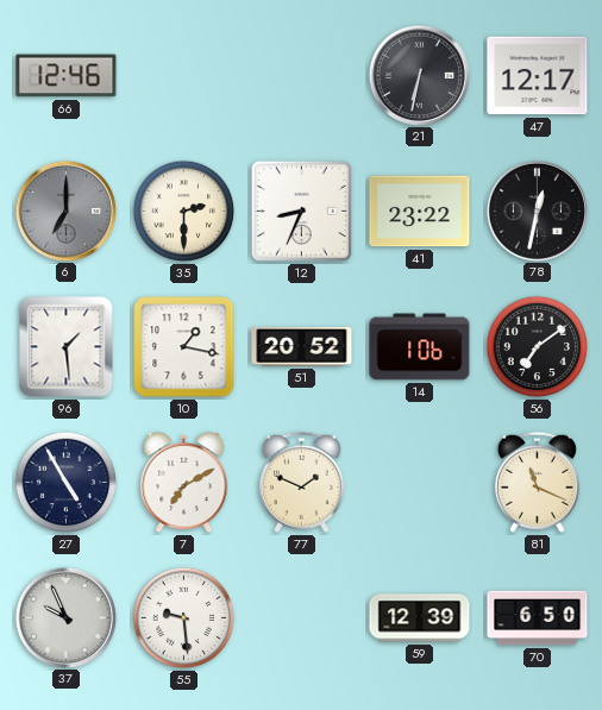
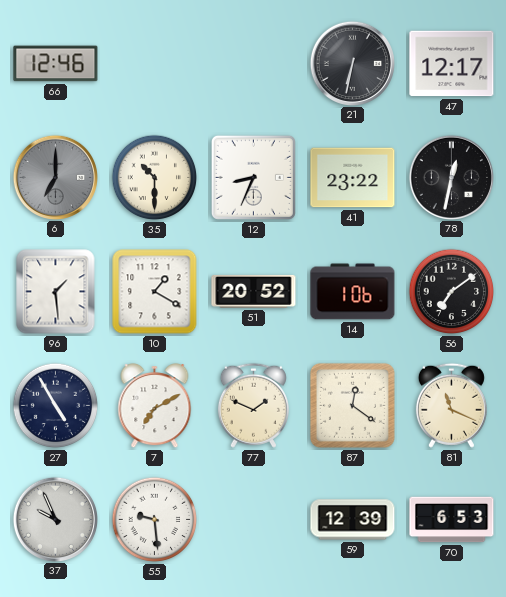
35: 2:30 -> 10:30
10: 1:17 -> 1:20
87: none -> 12:21
70: 6:50 -> 6:53
